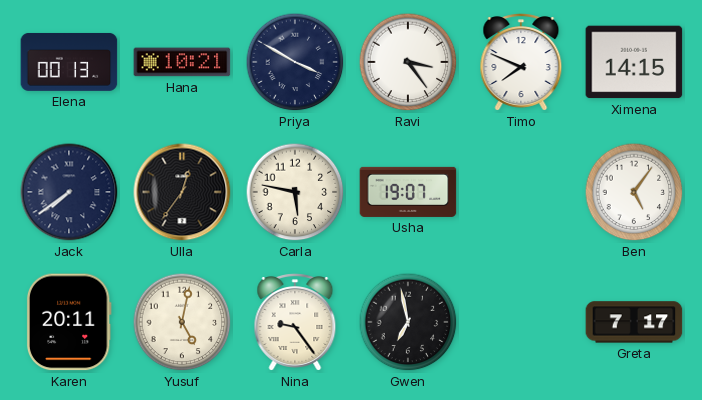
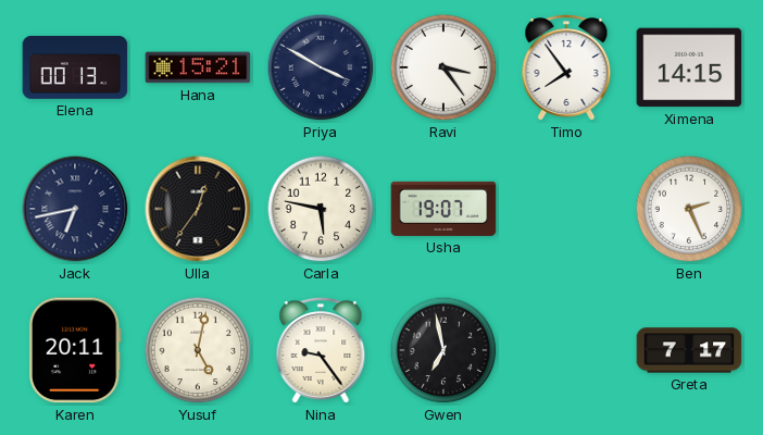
Hana: 10:21 -> 15:21
Timo: 7:49 -> 7:54
Jack: 7:39 -> 6:43
Ben: 5:06 -> 2:26
